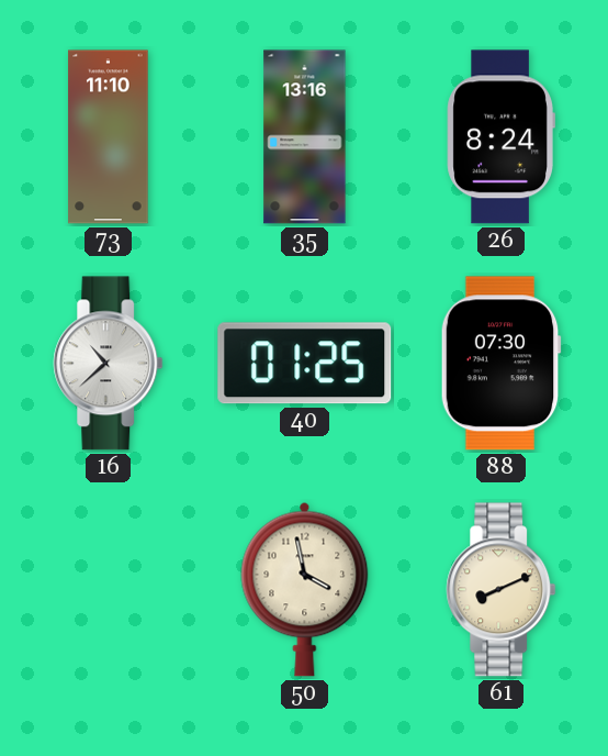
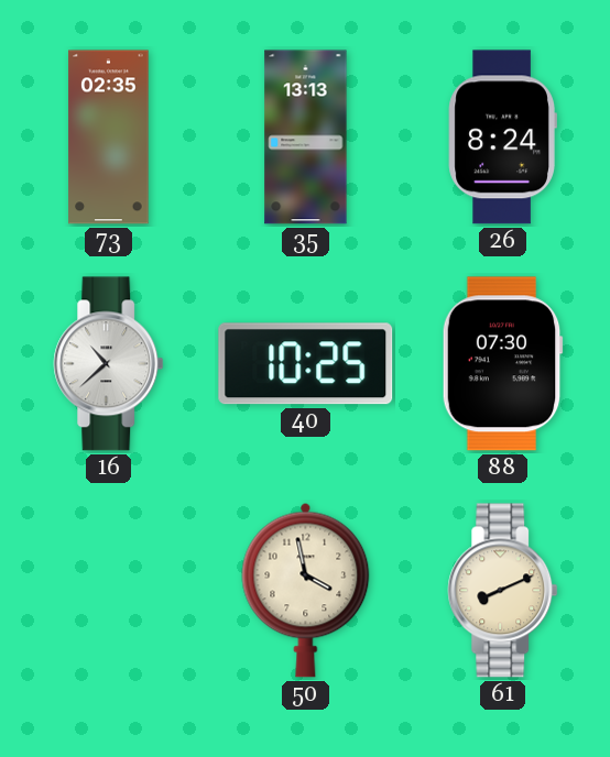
73: 11:10 -> 02:35
35: 13:16 -> 13:13
40: 01:25 -> 10:25
